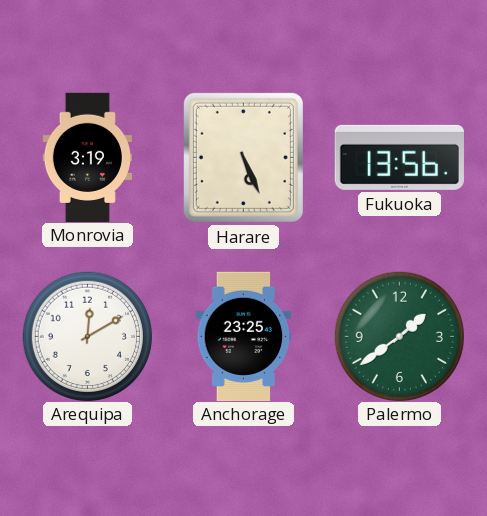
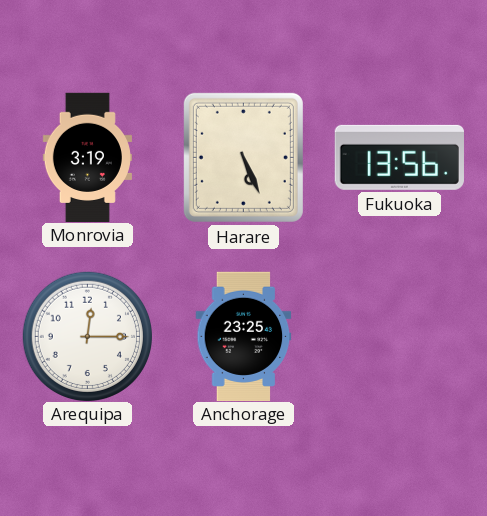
Arequipa: 12:10 -> 12:15
Palermo: 1:39 -> none
